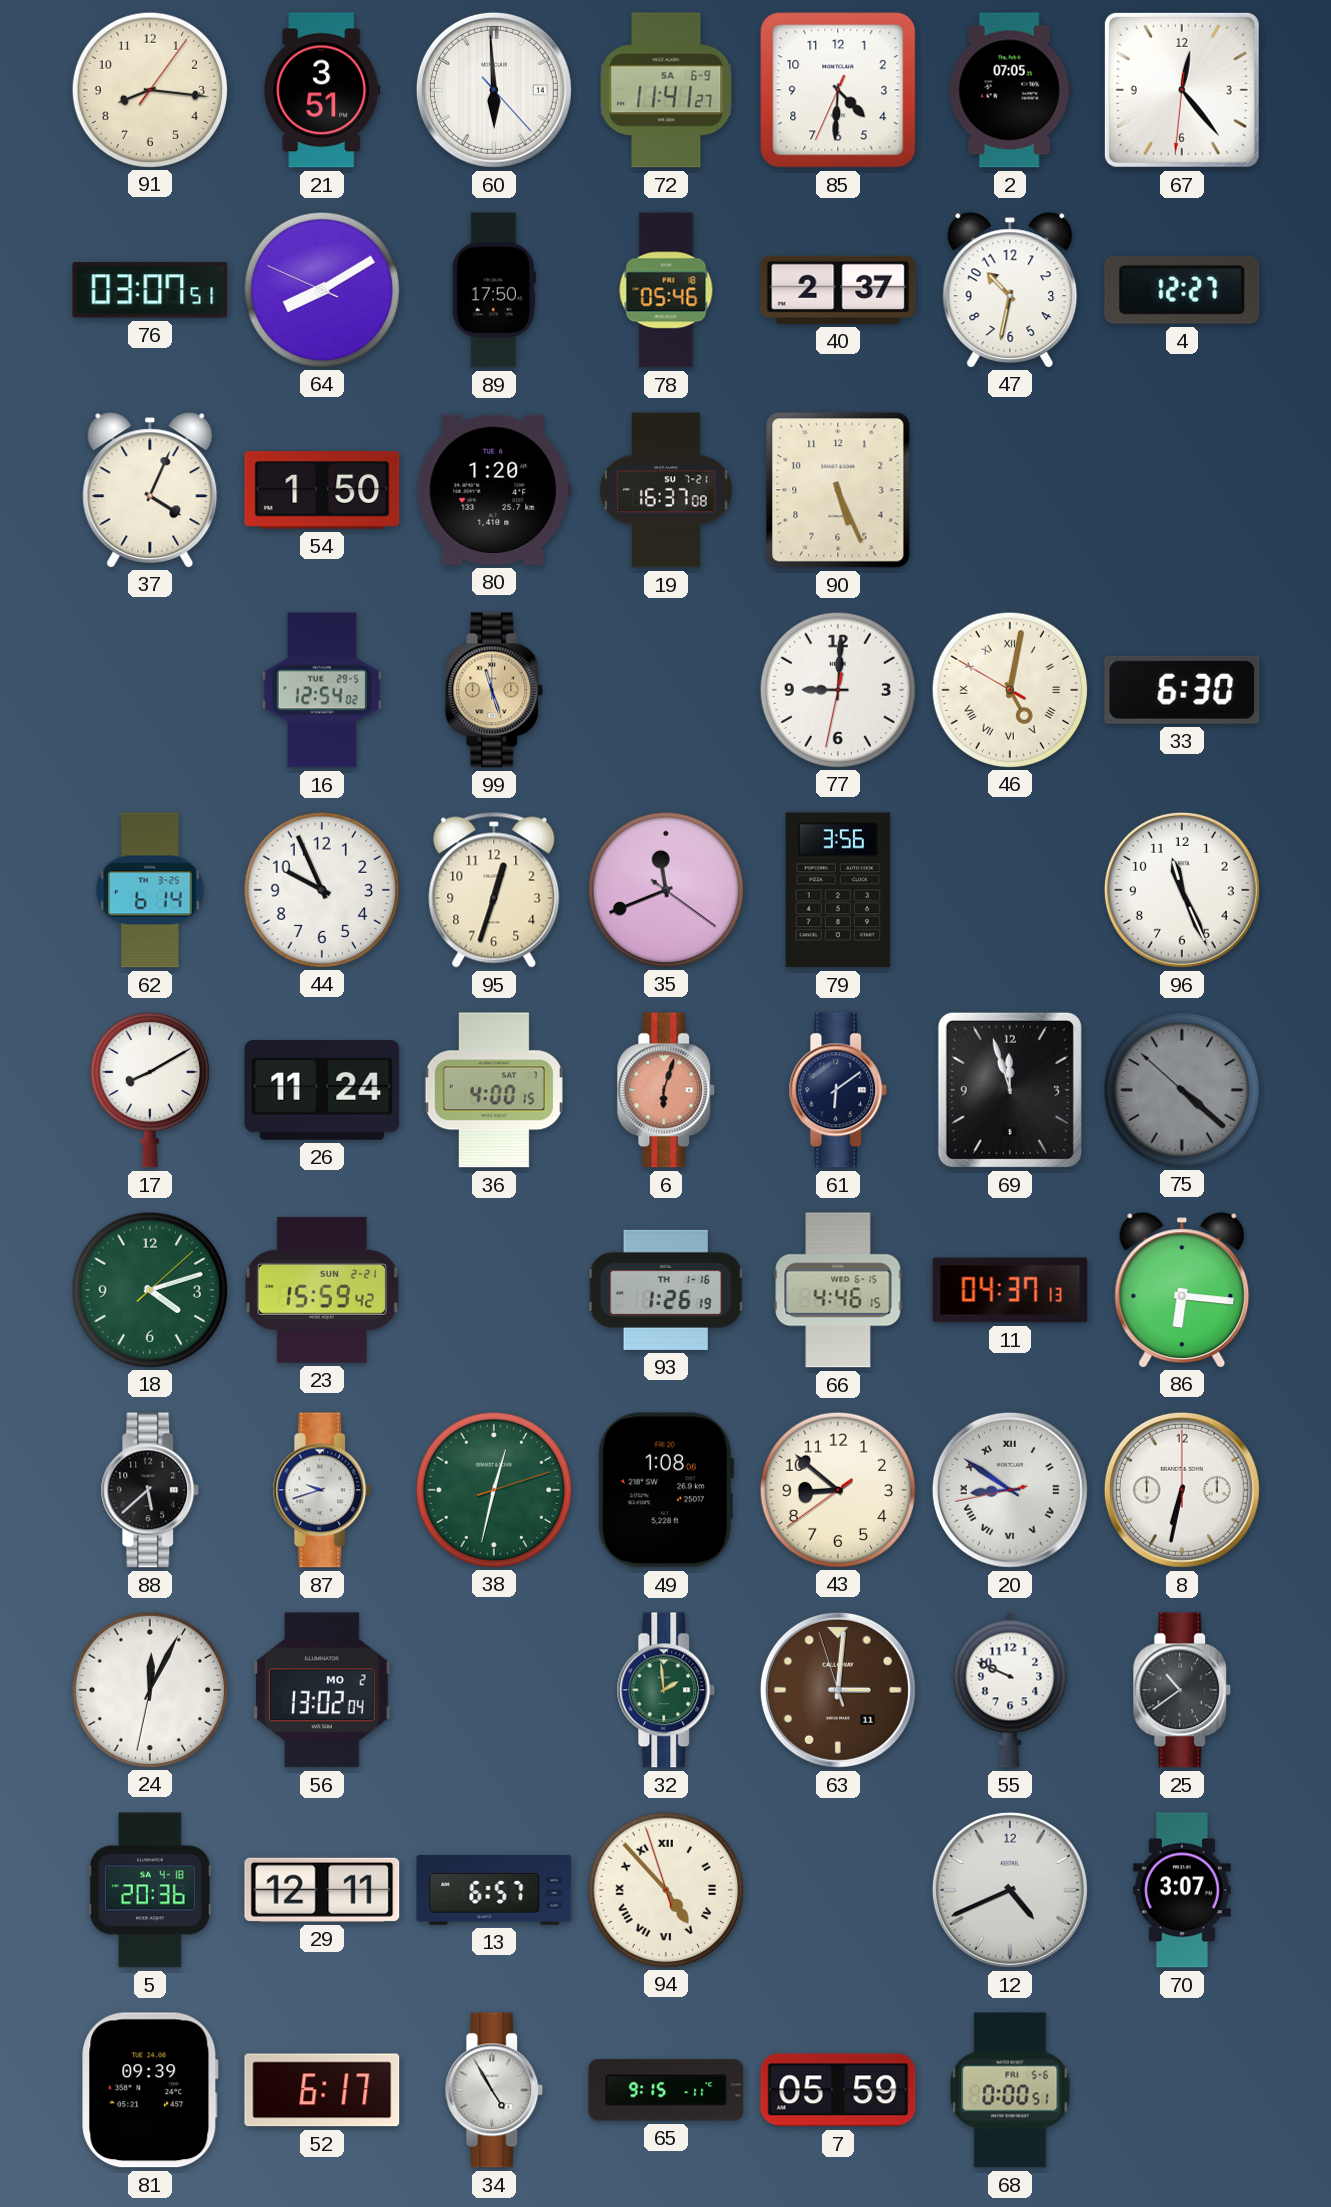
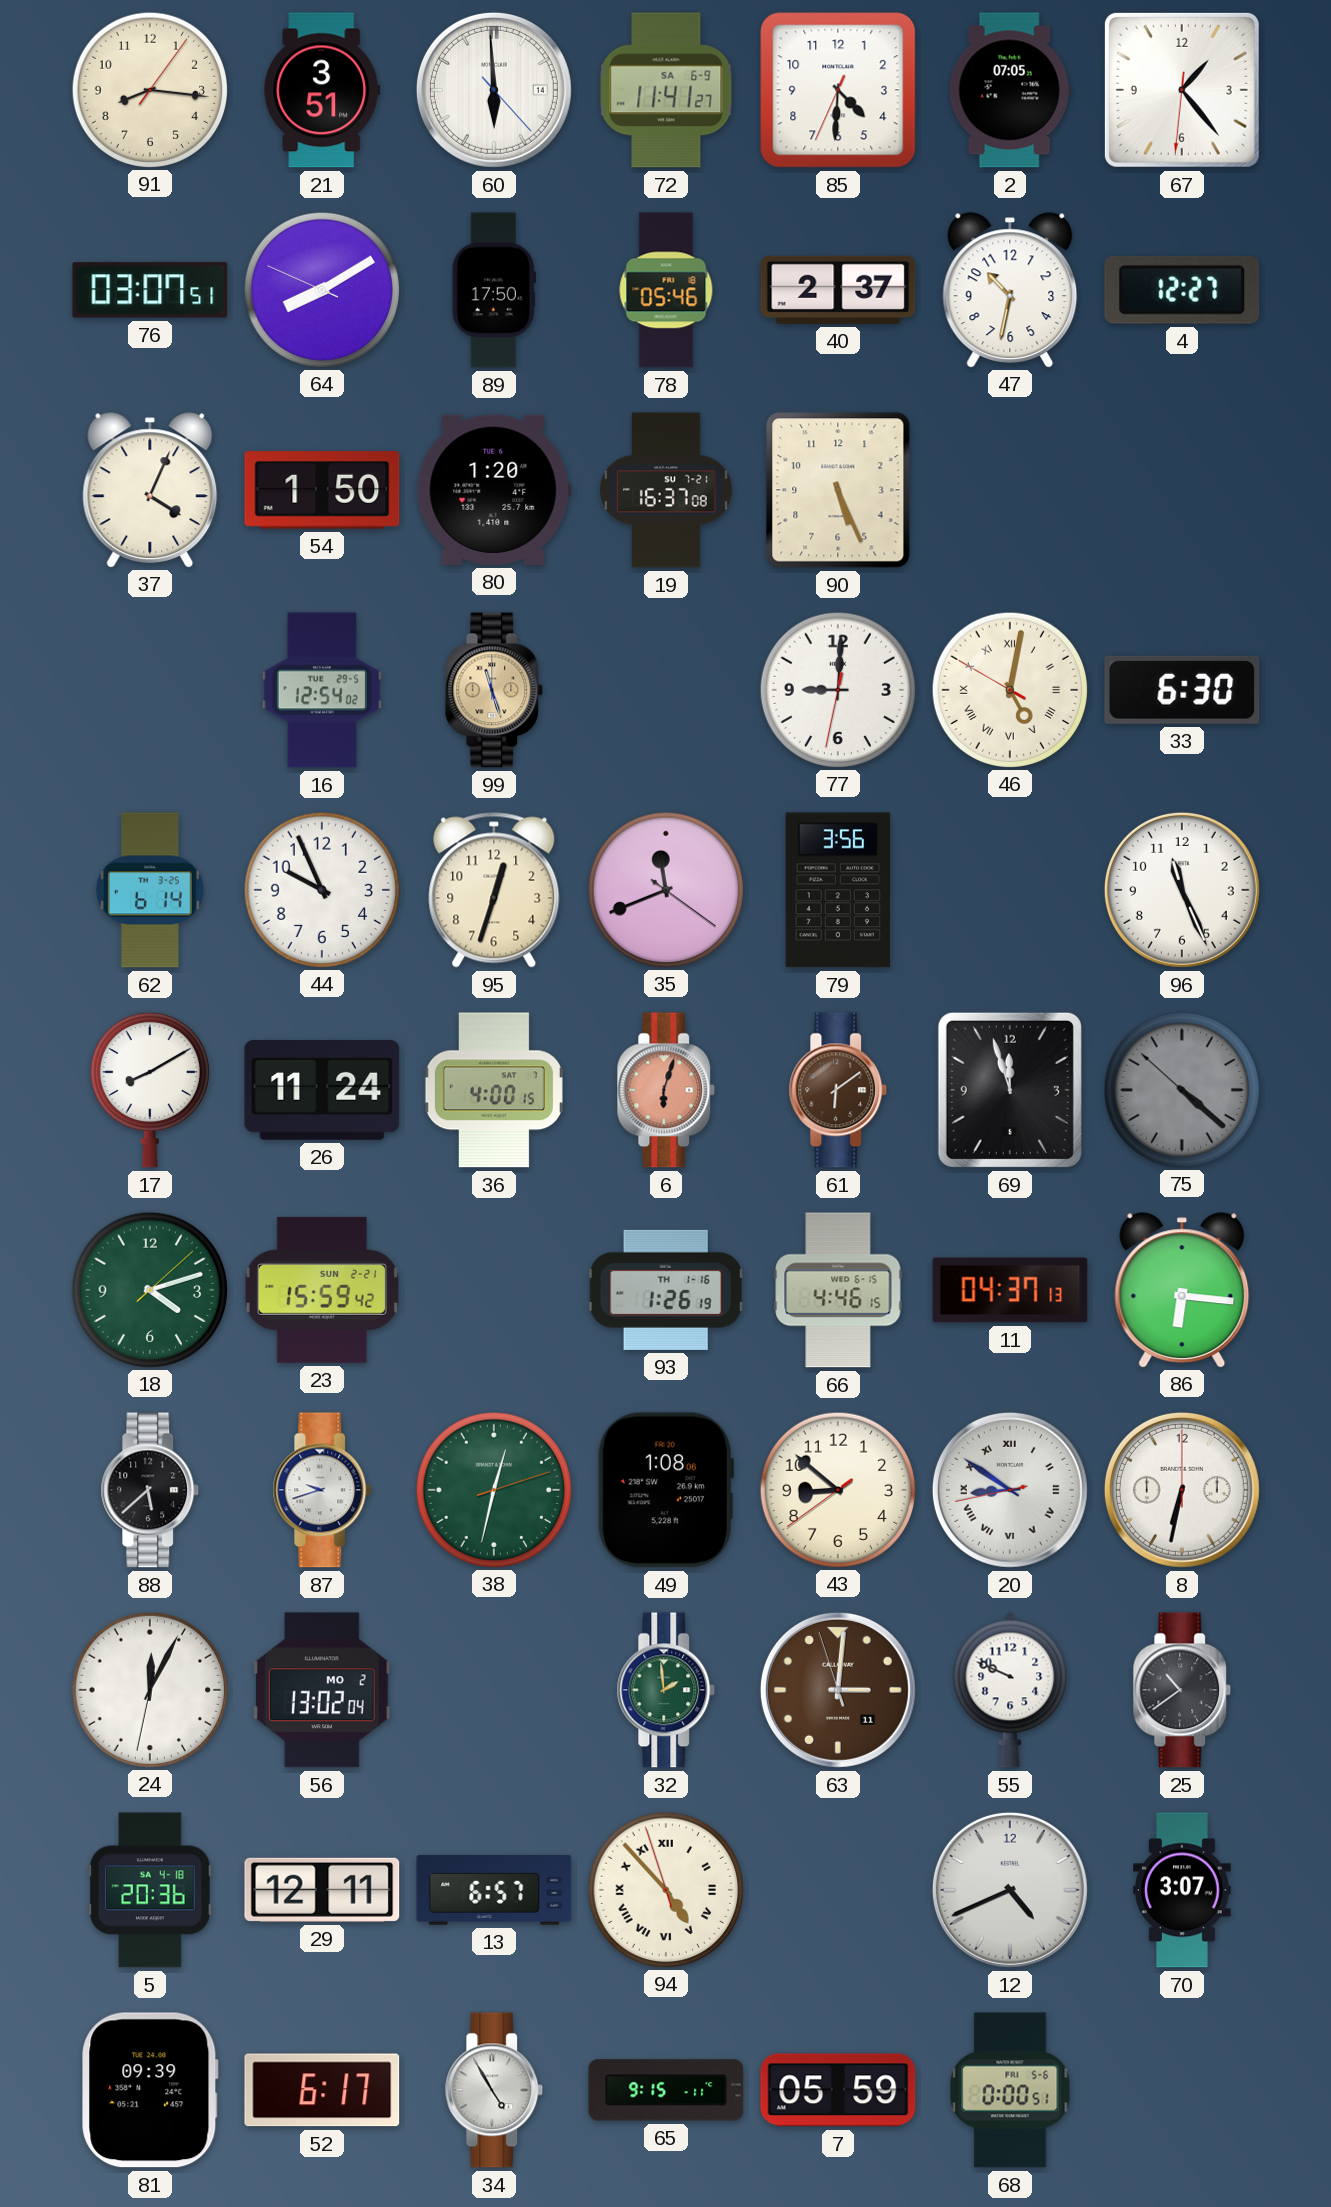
67: 12:23 -> 1:23
61 dial: navy -> brown
